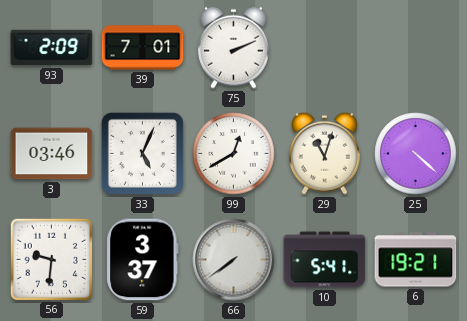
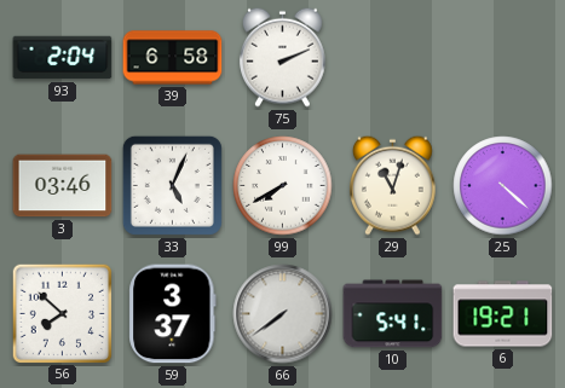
93: 2:09 -> 2:04
39: 7:01 -> 6:58
99: 12:40 -> 7:40
56: 9:31 -> 7:52
